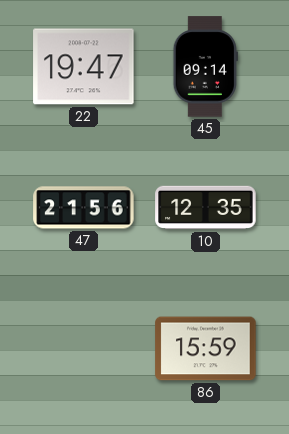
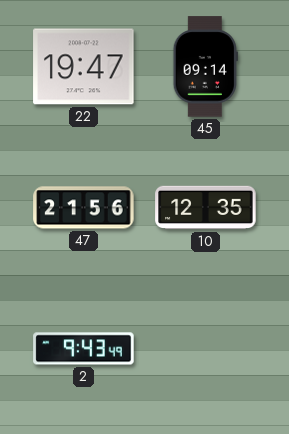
2: none -> 9:43
86: 15:59 -> none
